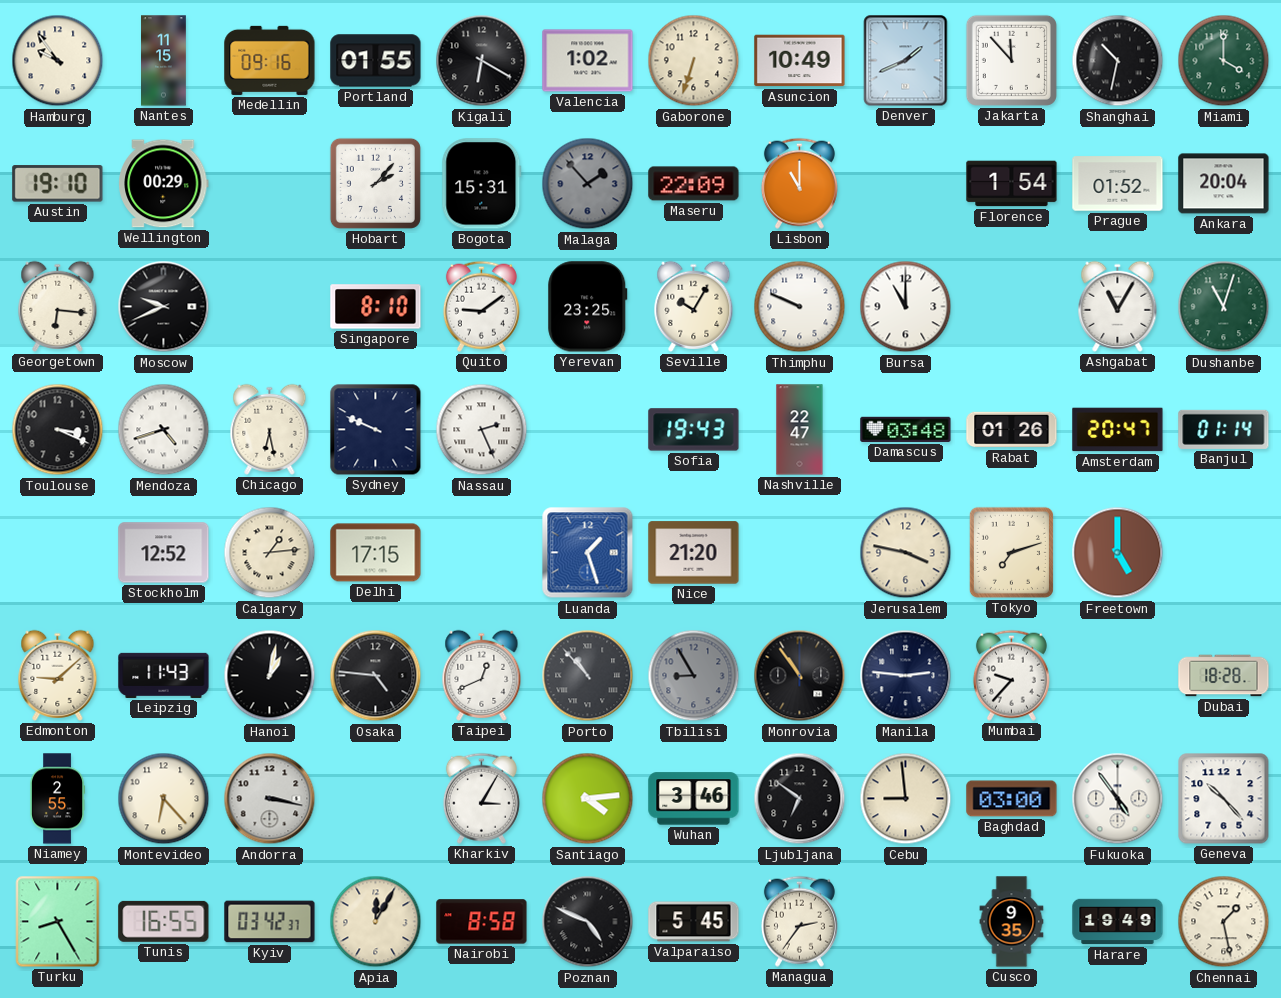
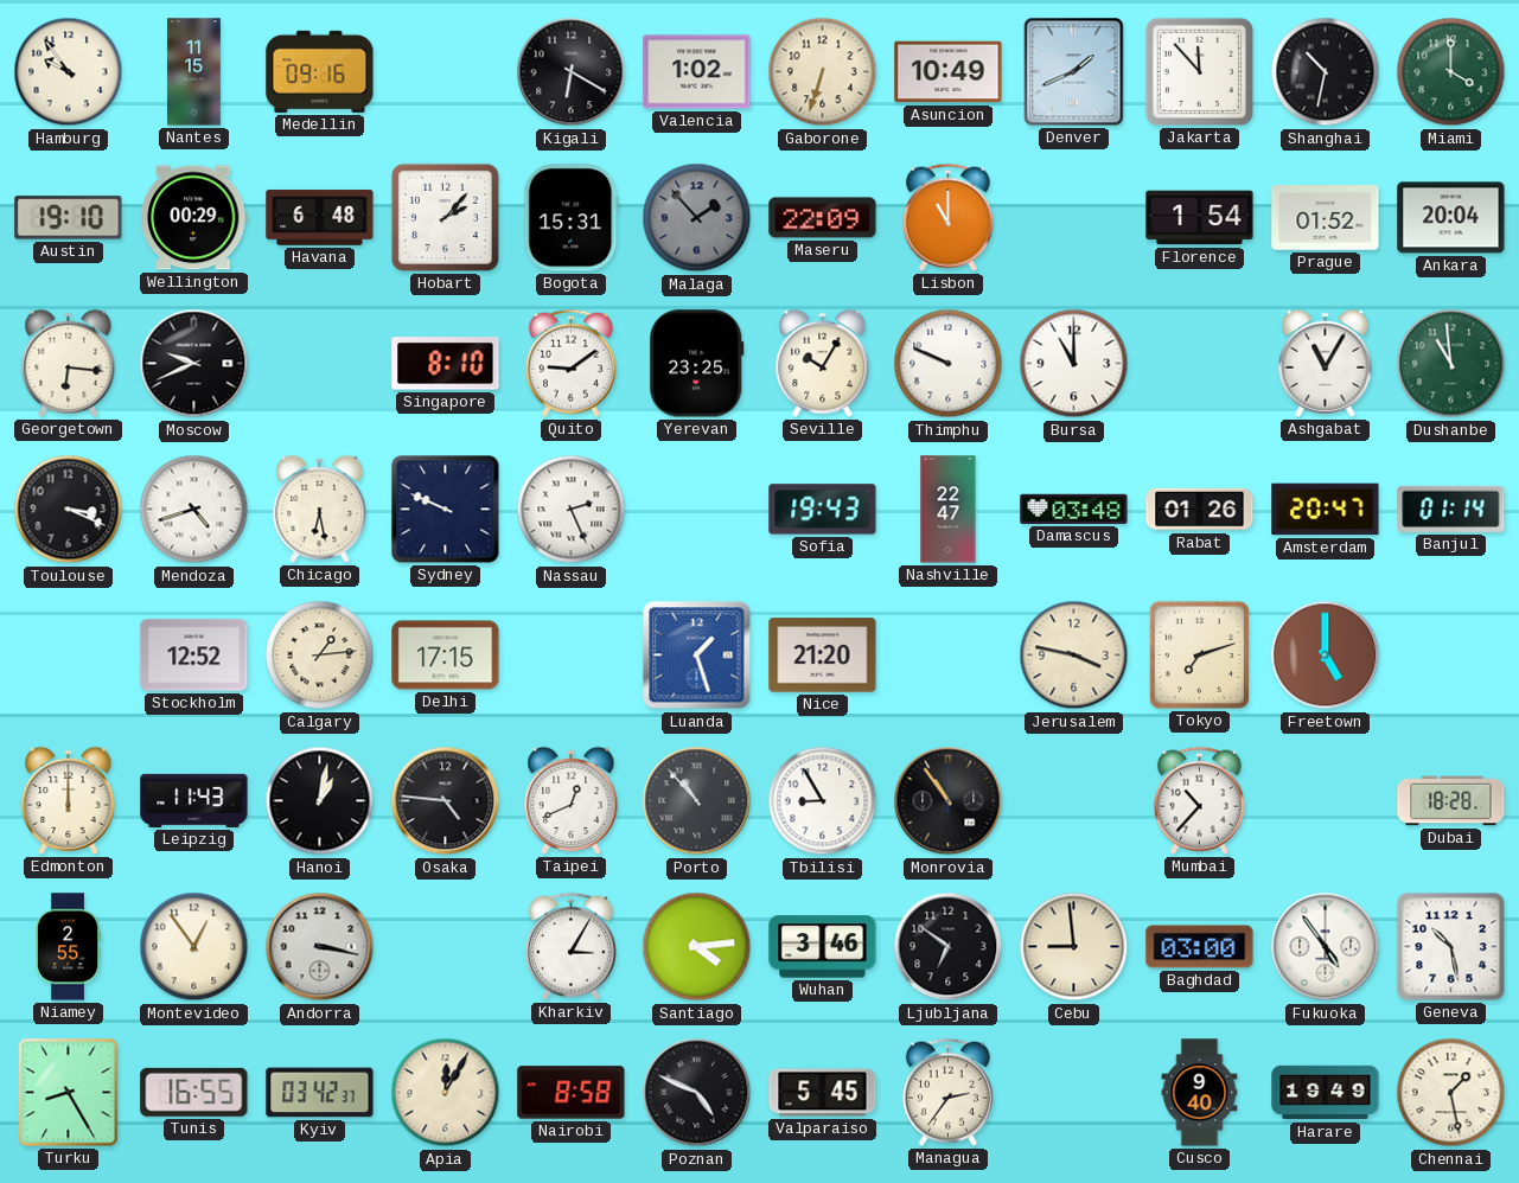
Portland: 01:55 -> none
Havana: none -> 6:48
Dushanbe: 11:03 -> 10:59
Edmonton: 9:08 -> 12:00
Tbilisi dial: grey -> white
Manila: 2:46 -> none
Mumbai: 9:37 -> 10:37
Montevideo: 6:23 -> 12:54
Geneva: 10:23 -> 10:28
Cusco: 9:35 -> 9:40
